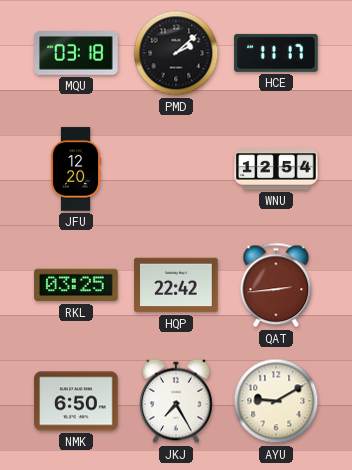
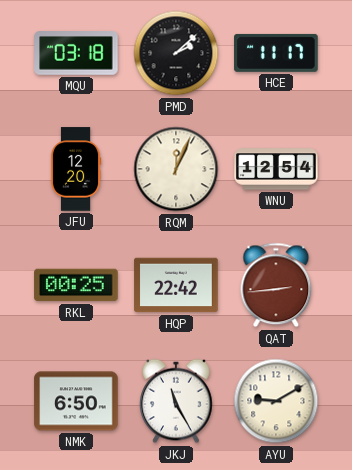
RQM: none -> 12:04
RKL: 03:25 -> 00:25
JKJ: 7:25 -> 11:25
